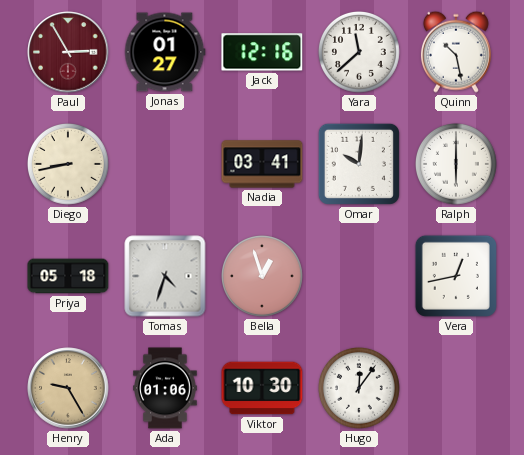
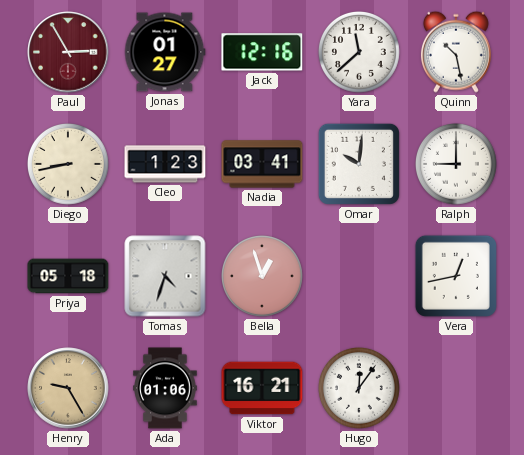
Cleo: none -> 1:23
Ralph: 6:00 -> 9:00
Viktor: 10:30 -> 16:21
